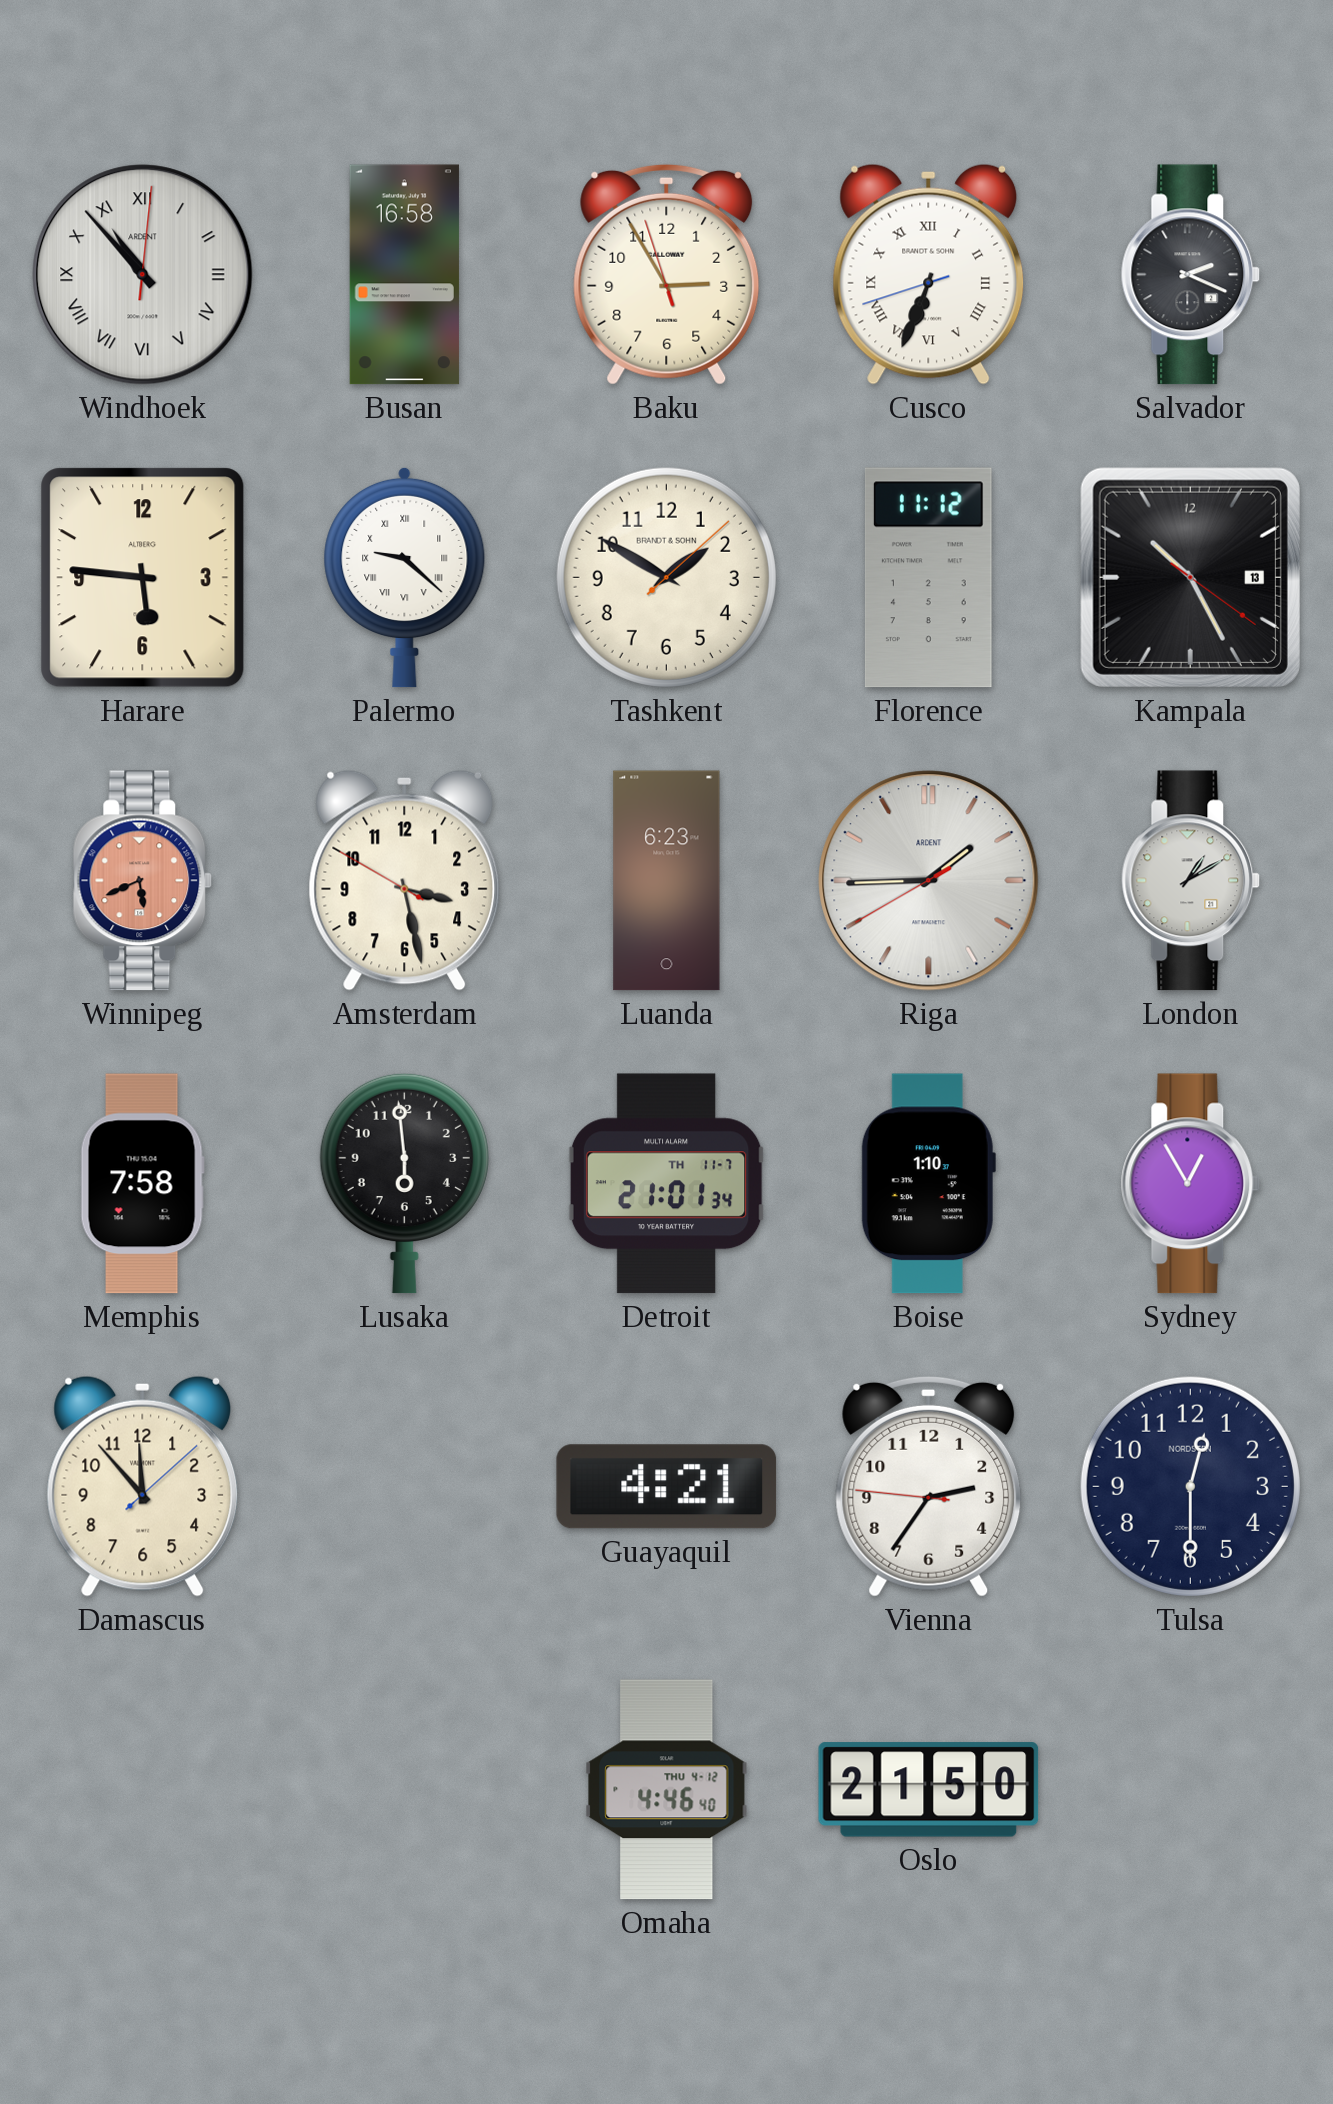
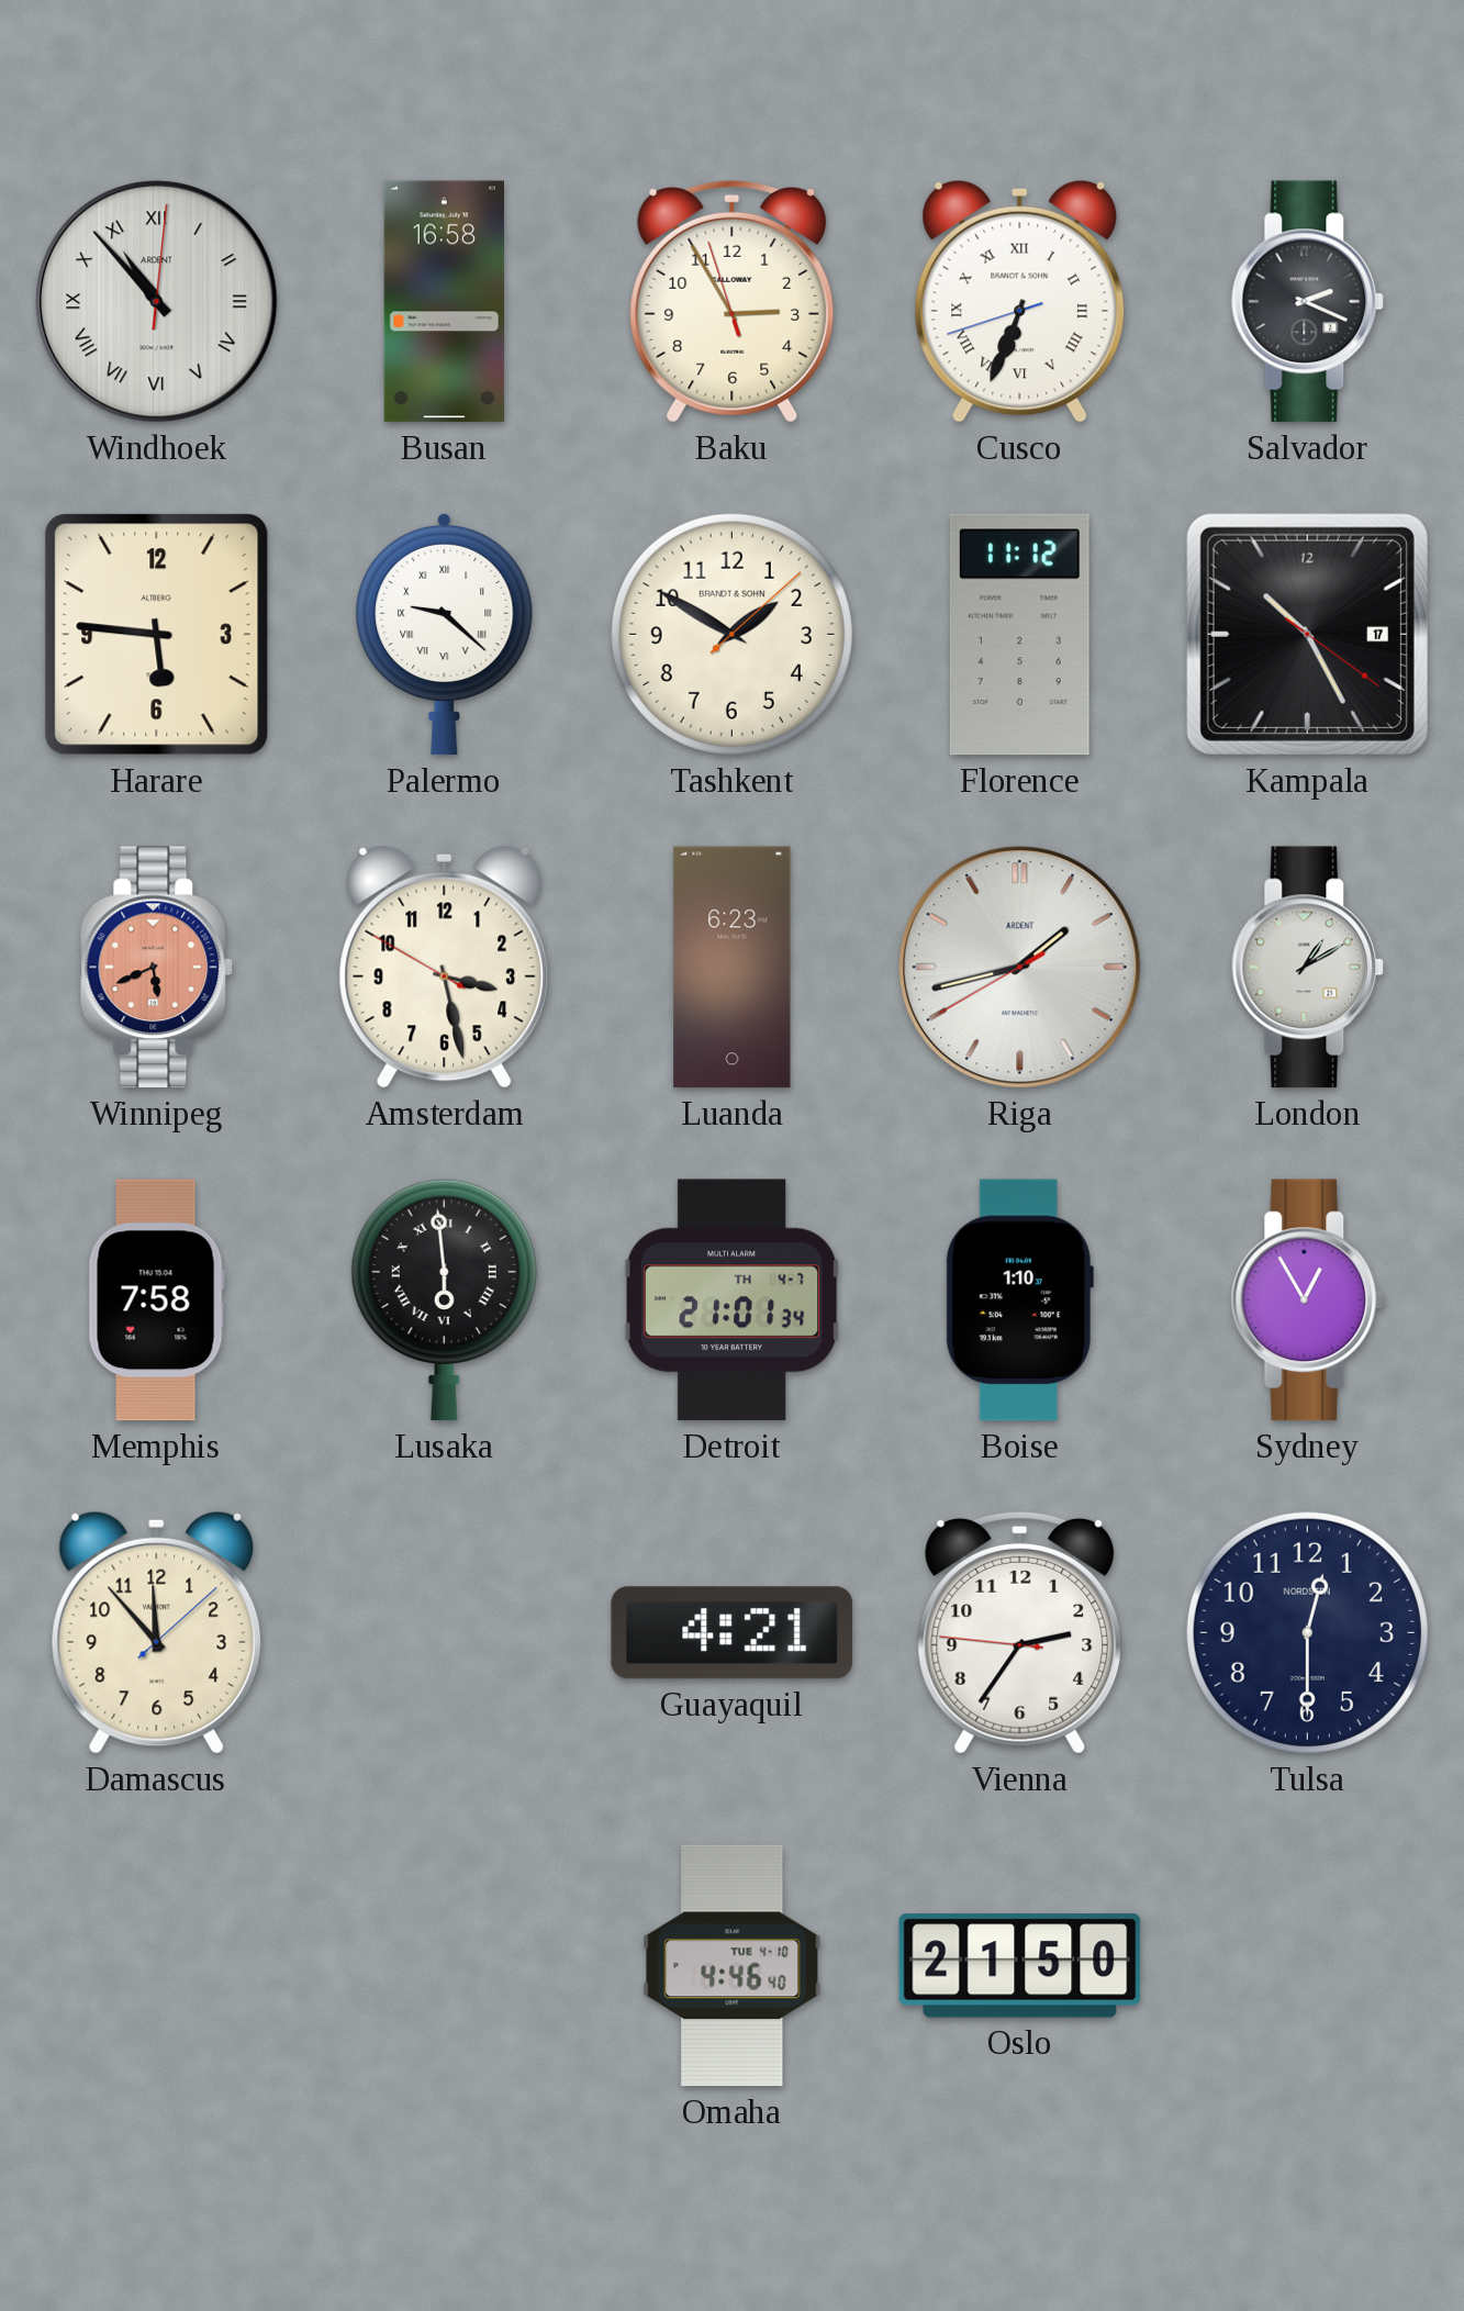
Kampala date: 13 -> 17
Riga: 1:44 -> 1:42
Lusaka numerals: Arabic -> Roman
Detroit date: TH 11-7 -> TH 4-7
Omaha date: THU 4-12 -> TUE 4-10
